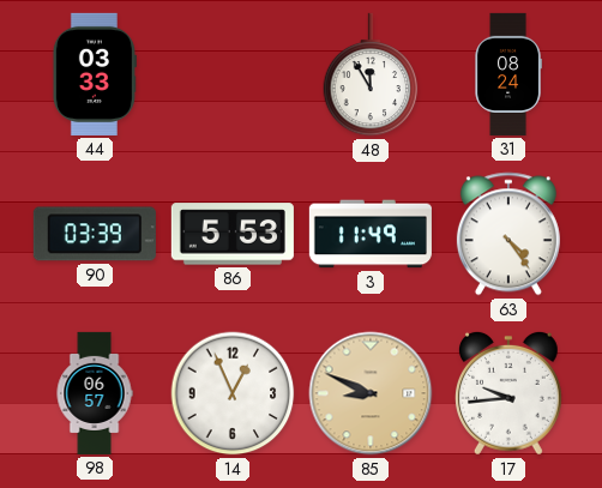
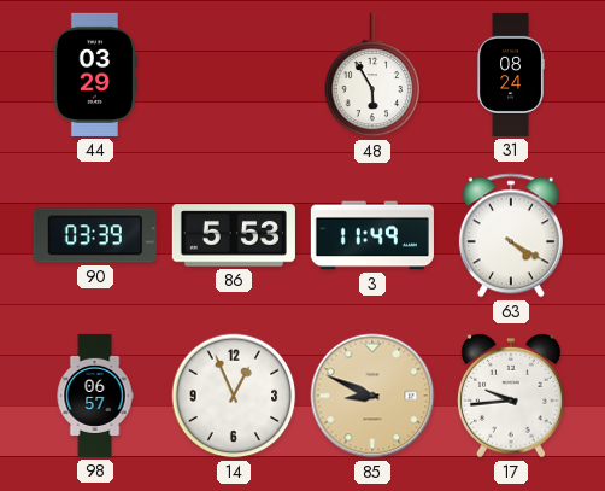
44: 03:33 -> 03:29
48: 11:55 -> 5:55
63: 4:24 -> 4:20
